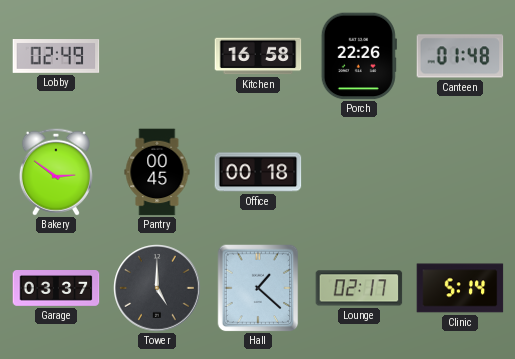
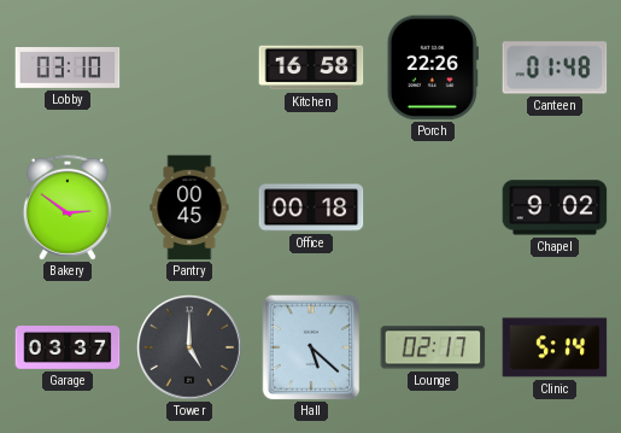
Lobby: 02:49 -> 03:10
Chapel: none -> 9:02
Hall: 1:22 -> 5:22
